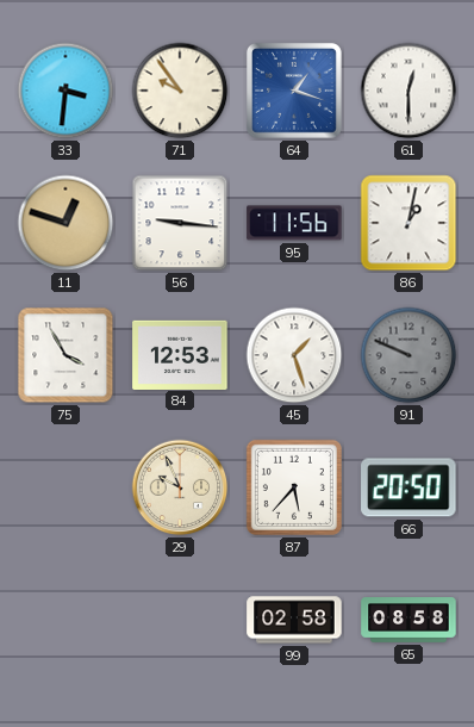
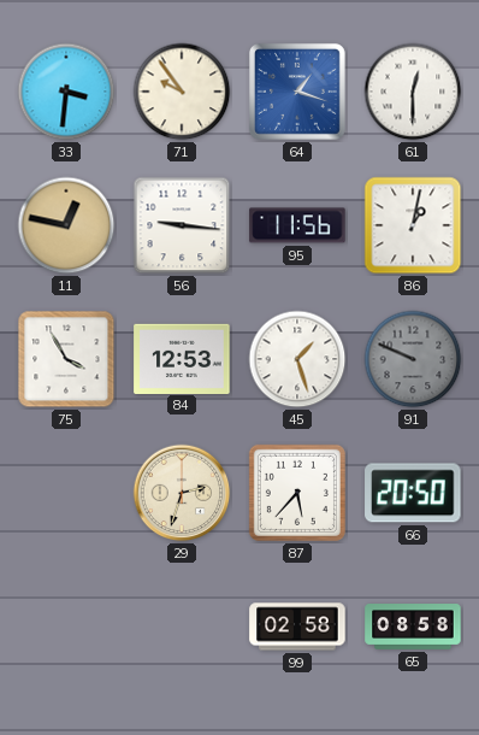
11: 12:48 -> 12:47
29: 9:56 -> 2:33
